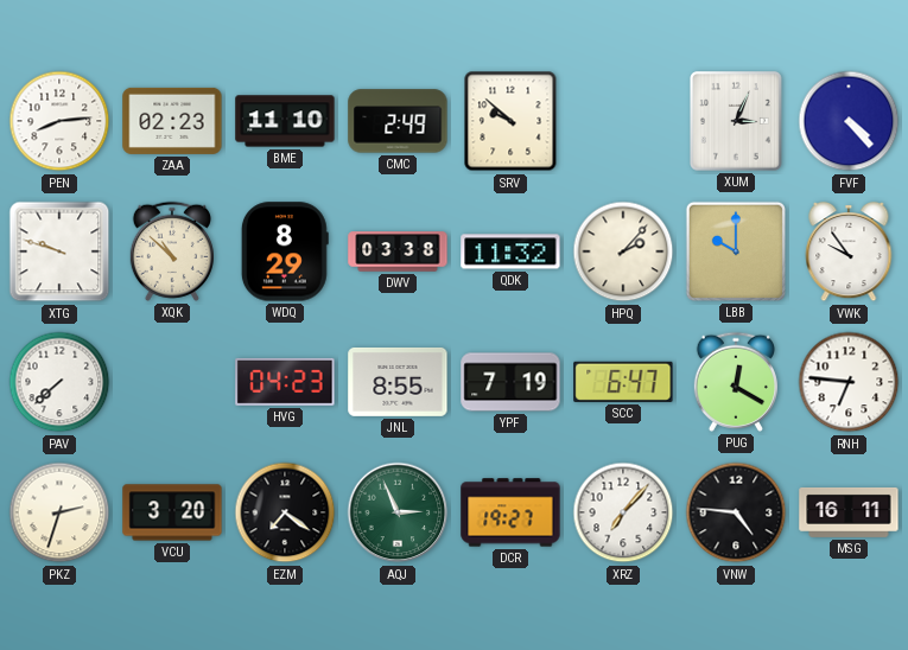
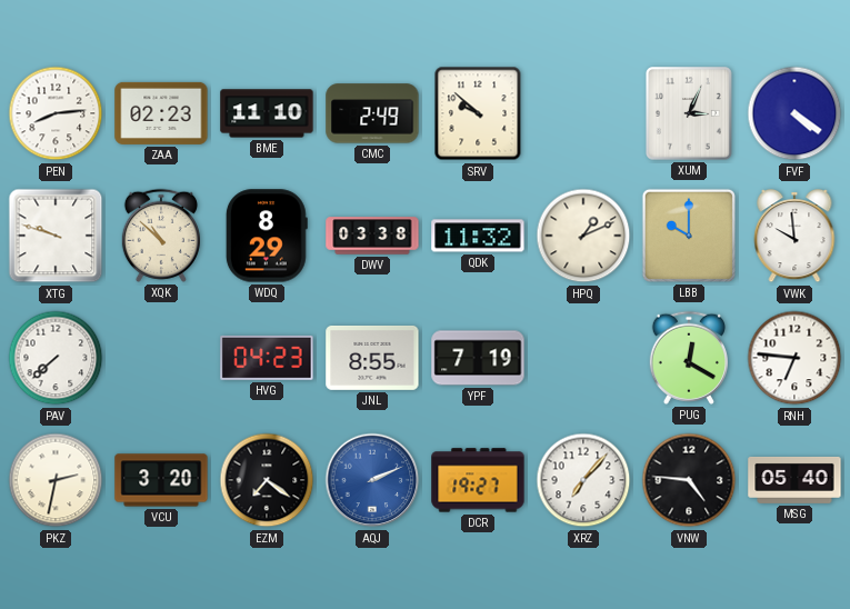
FVF: 4:23 -> 4:21
HPQ: 2:07 -> 1:11
VWK: 9:54 -> 9:59
SCC: 6:47 -> none
PKZ: 2:33 -> 2:32
AQJ: 2:56 -> 2:11
AQJ dial: green -> blue
MSG: 16:11 -> 05:40
